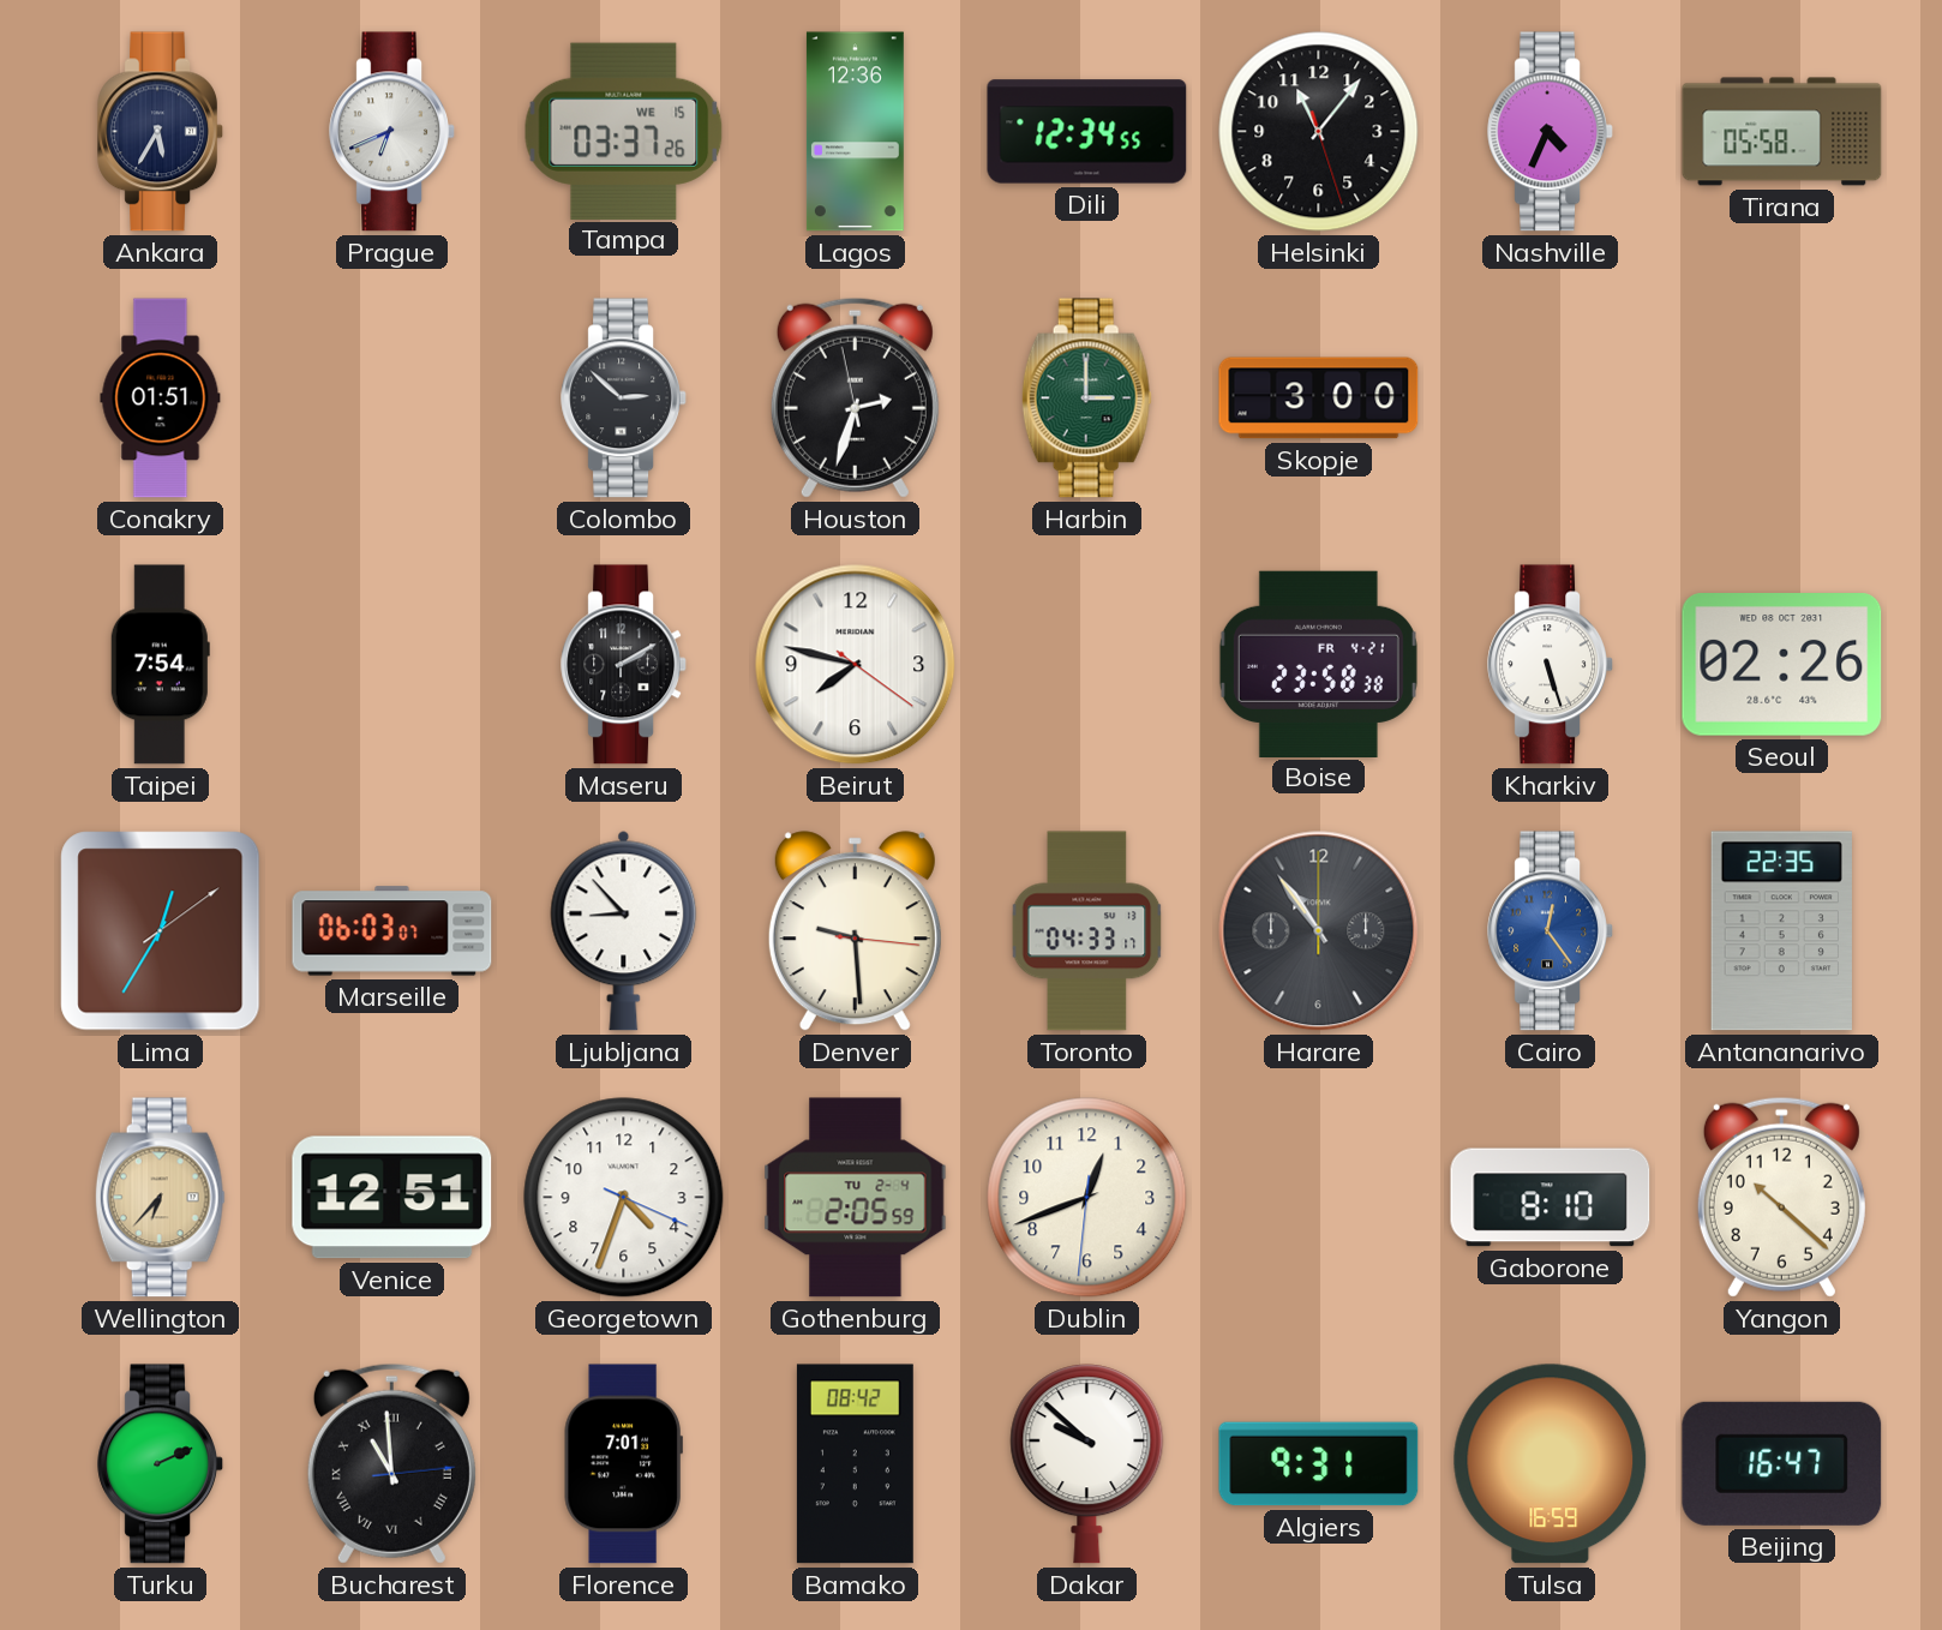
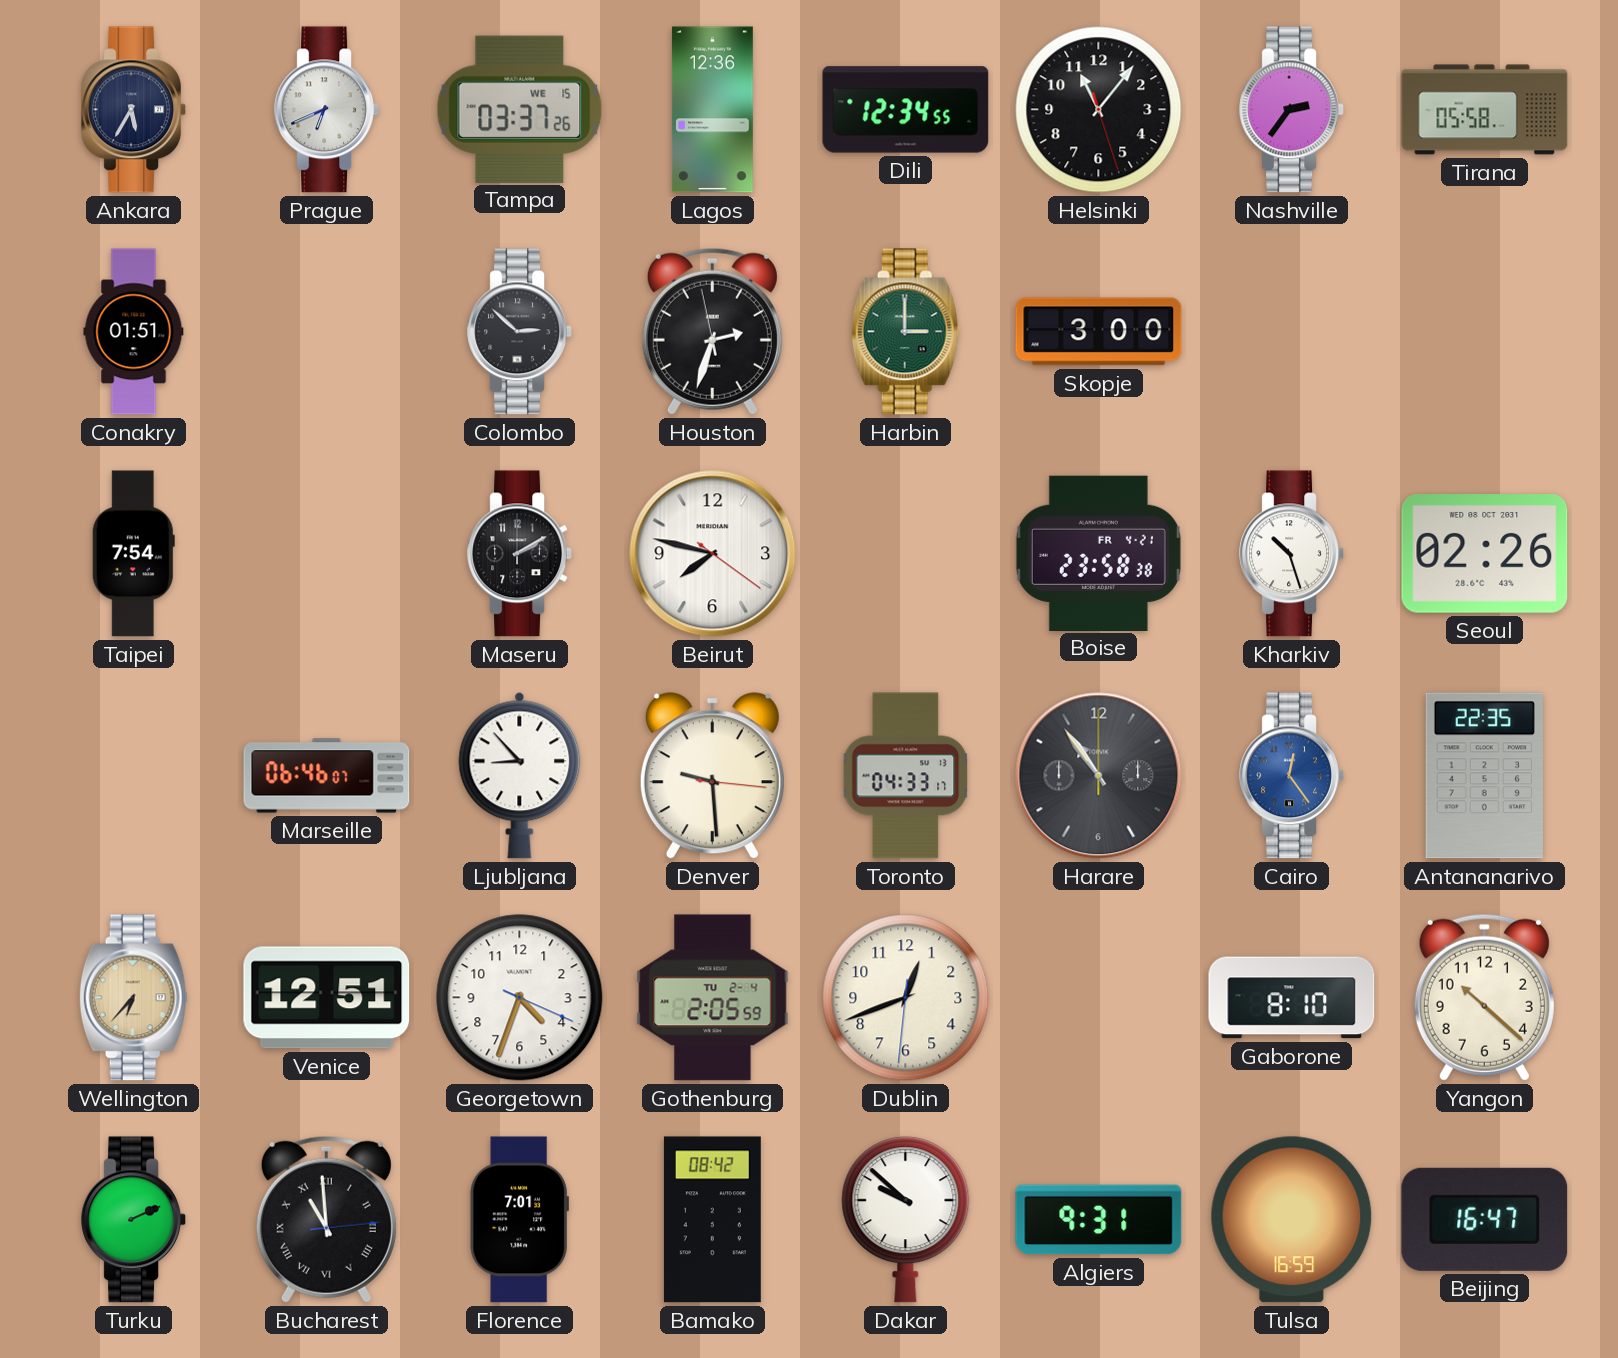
Nashville: 4:34 -> 2:36
Kharkiv: 5:27 -> 10:27
Lima: 12:35 -> none
Marseille: 06:03 -> 06:46
